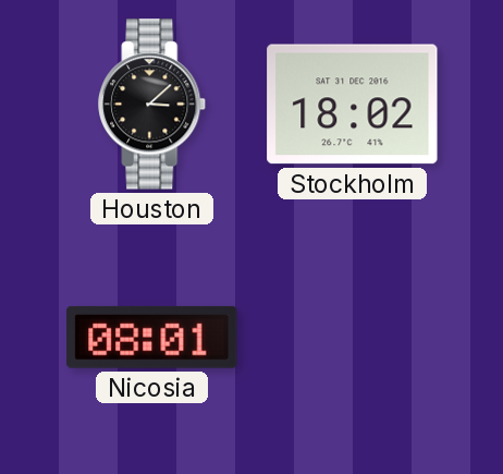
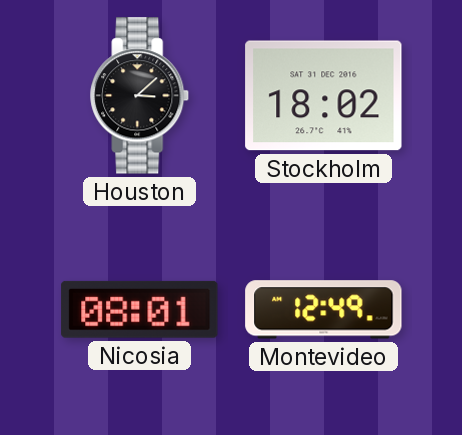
Montevideo: none -> 12:49
